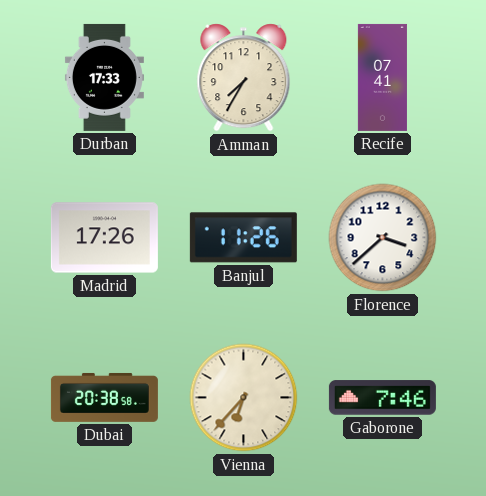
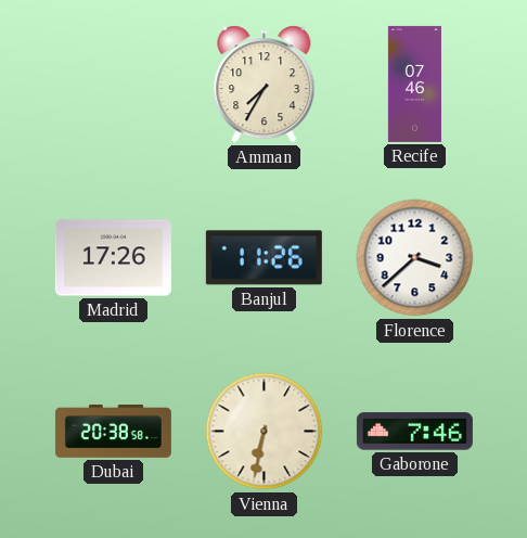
Durban: 17:33 -> none
Recife: 07:41 -> 07:46
Vienna: 6:37 -> 6:32
